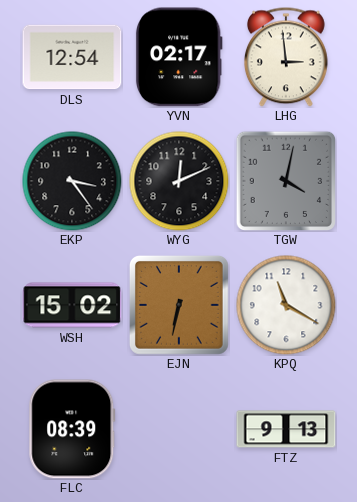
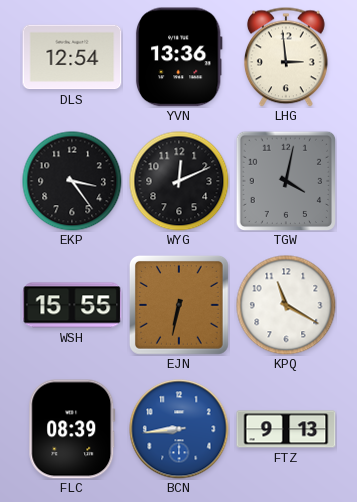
YVN: 02:17 -> 13:36
WSH: 15:02 -> 15:55
BCN: none -> 8:44
